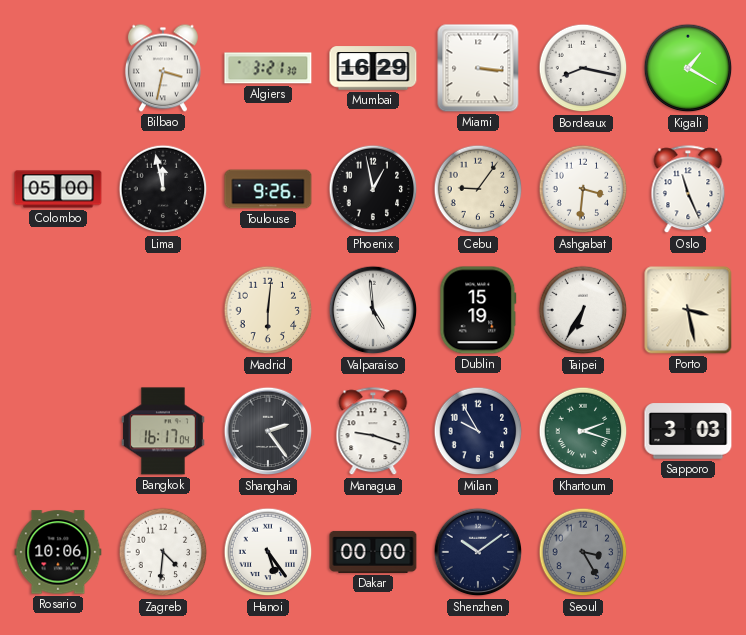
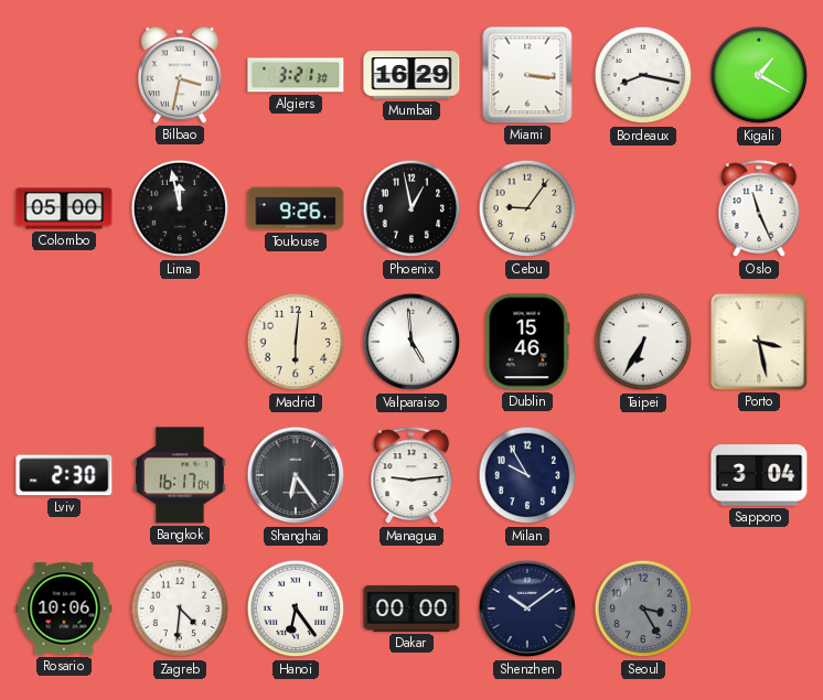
Ashgabat: 3:31 -> none
Dublin: 15:19 -> 15:46
Lviv: none -> 2:30
Shanghai: 2:24 -> 6:24
Managua: 9:18 -> 9:14
Khartoum: 2:18 -> none
Sapporo: 3:03 -> 3:04
Hanoi: 5:24 -> 6:24
